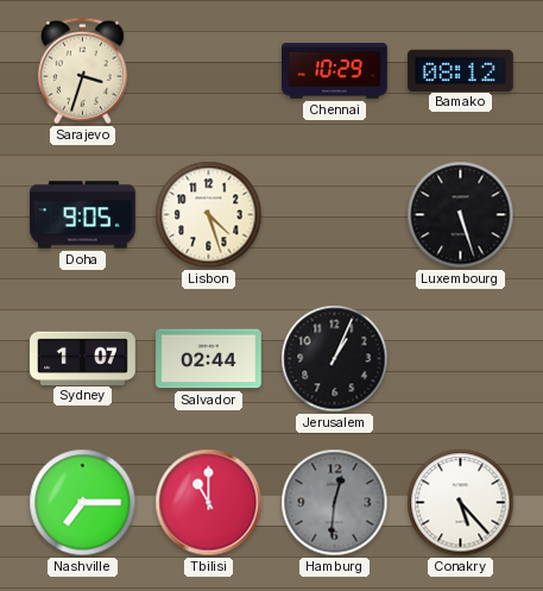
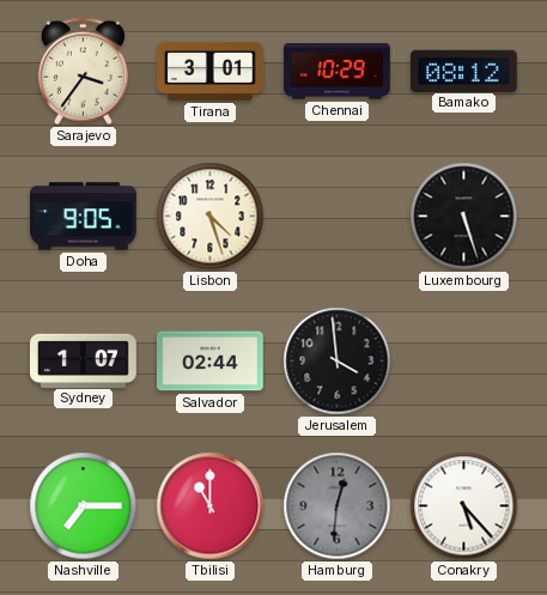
Sarajevo: 3:33 -> 3:36
Tirana: none -> 3:01
Jerusalem: 1:04 -> 3:59
